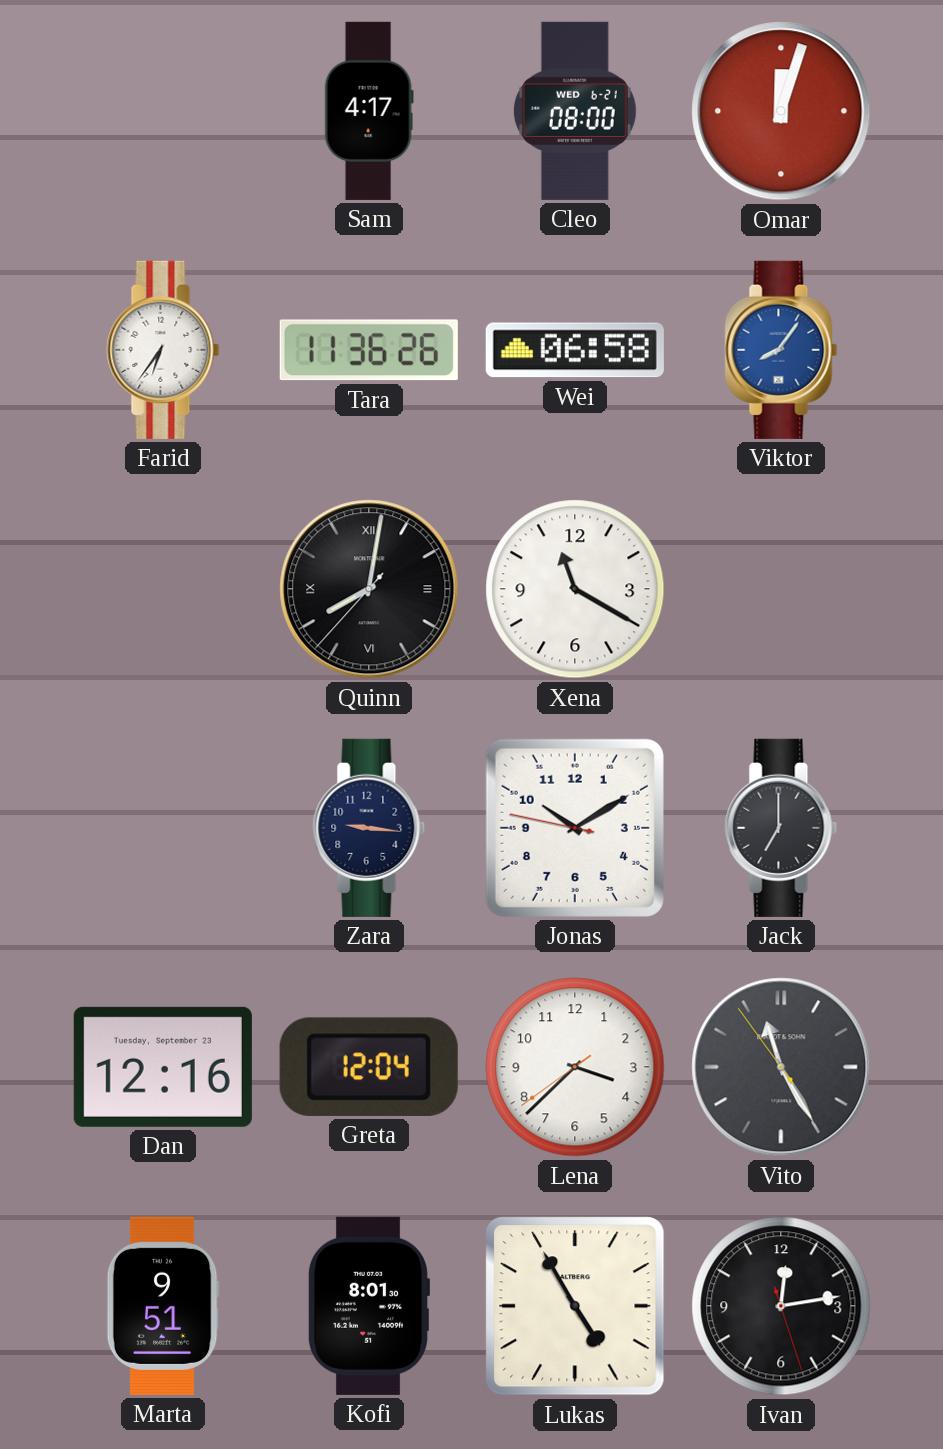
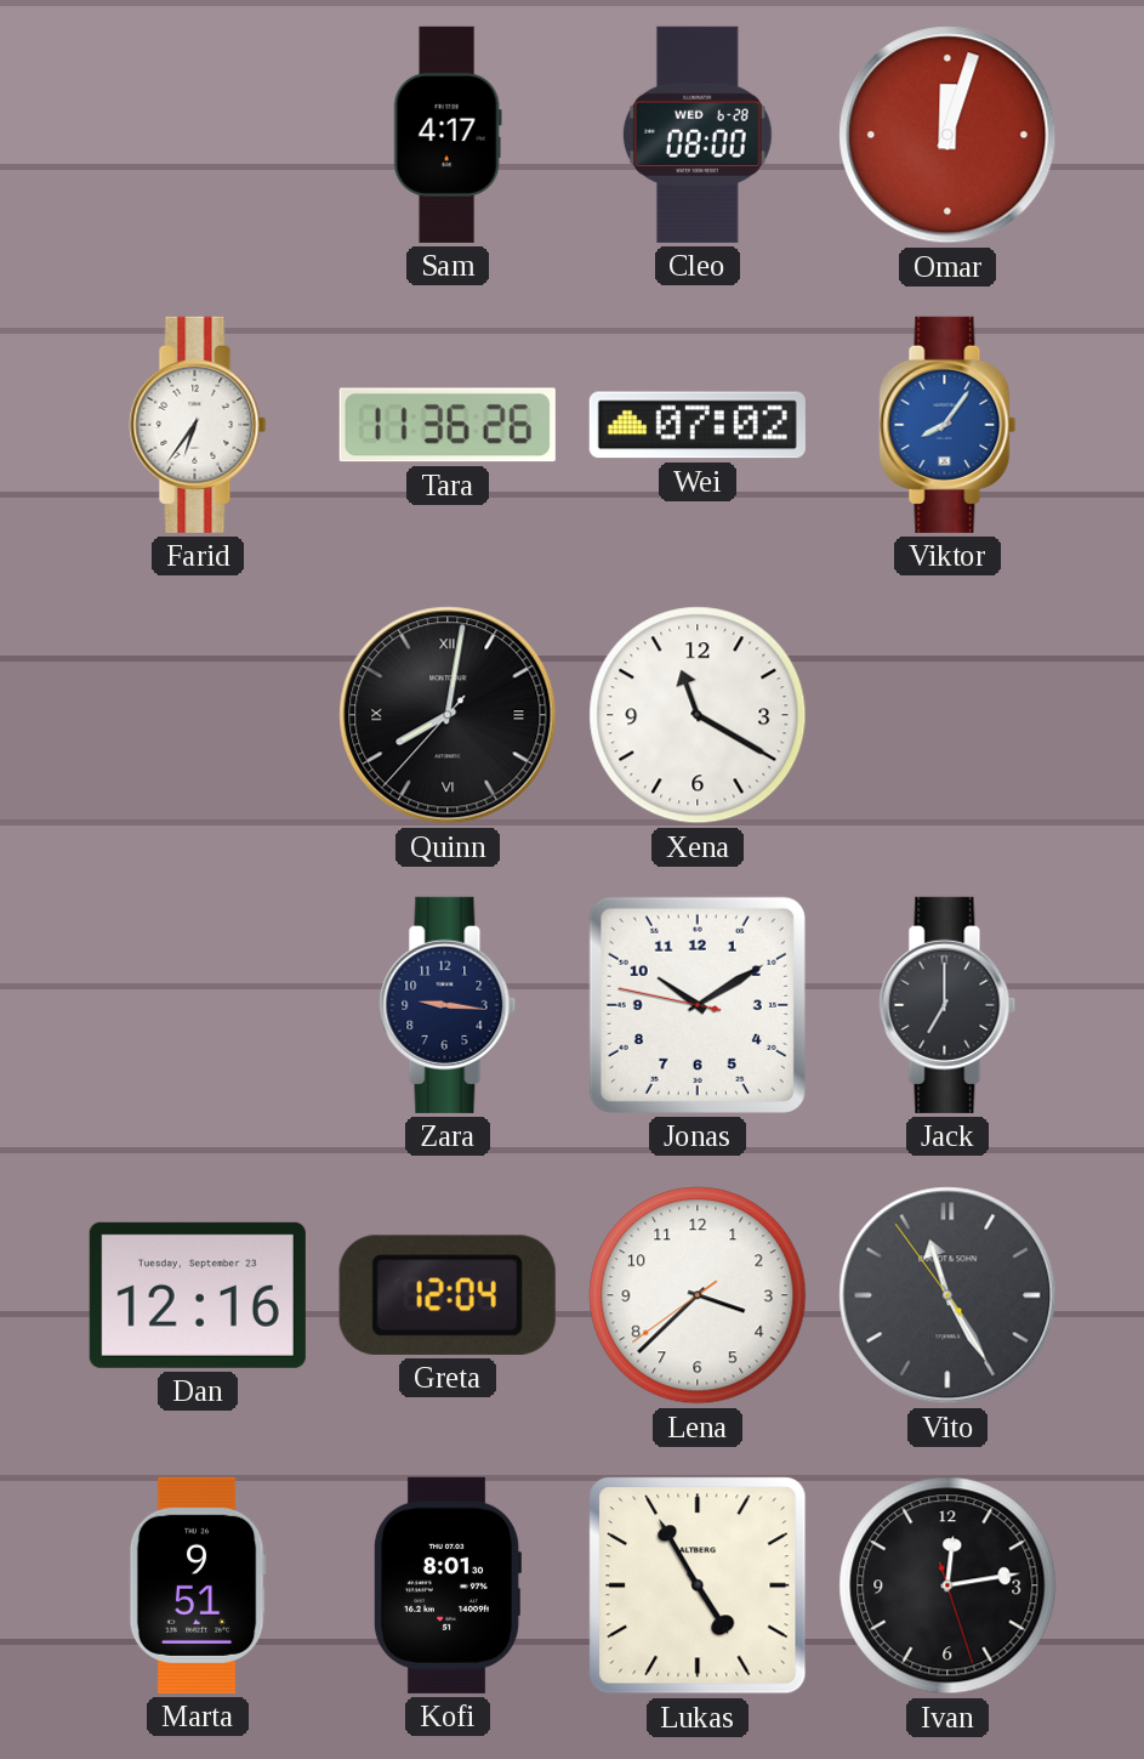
Cleo date: WED 6-21 -> WED 6-28
Wei: 06:58 -> 07:02
